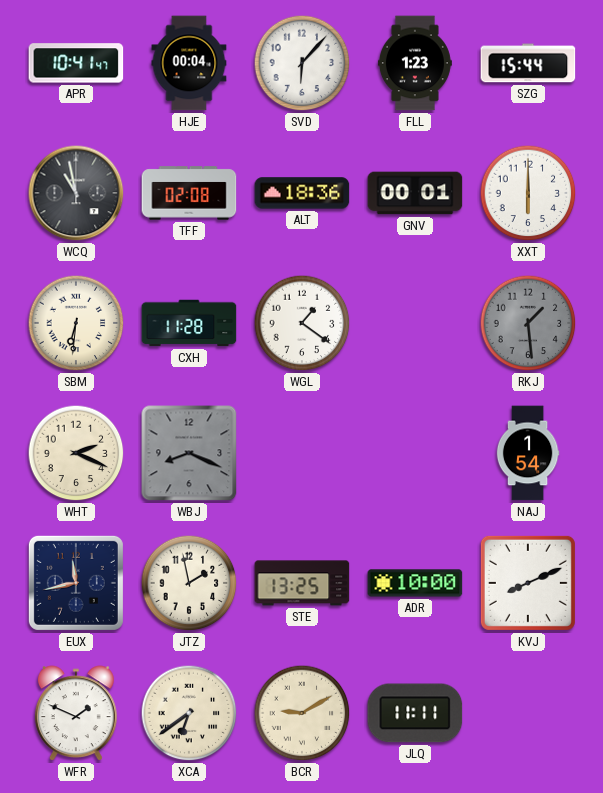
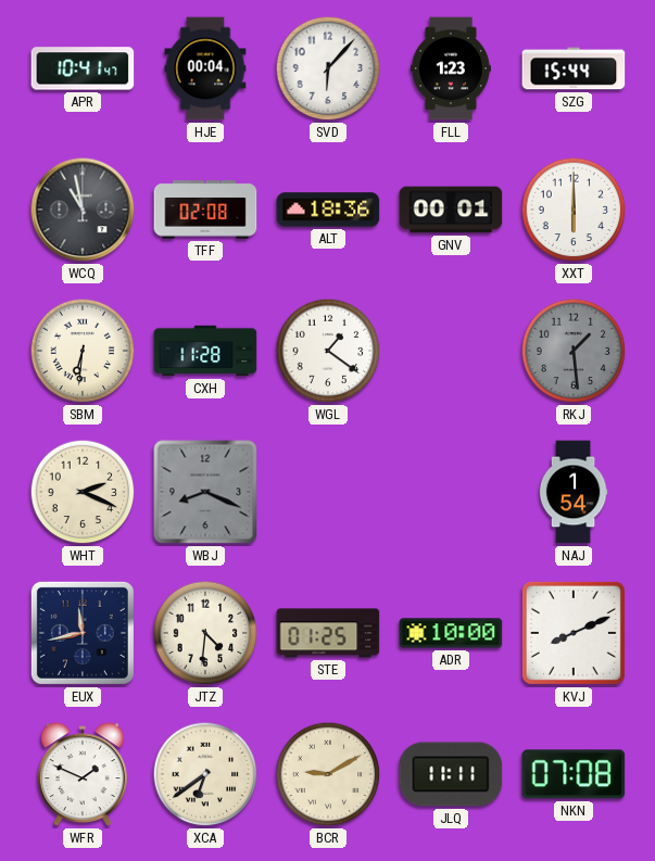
JTZ: 1:58 -> 4:31
STE: 13:25 -> 01:25
NKN: none -> 07:08
